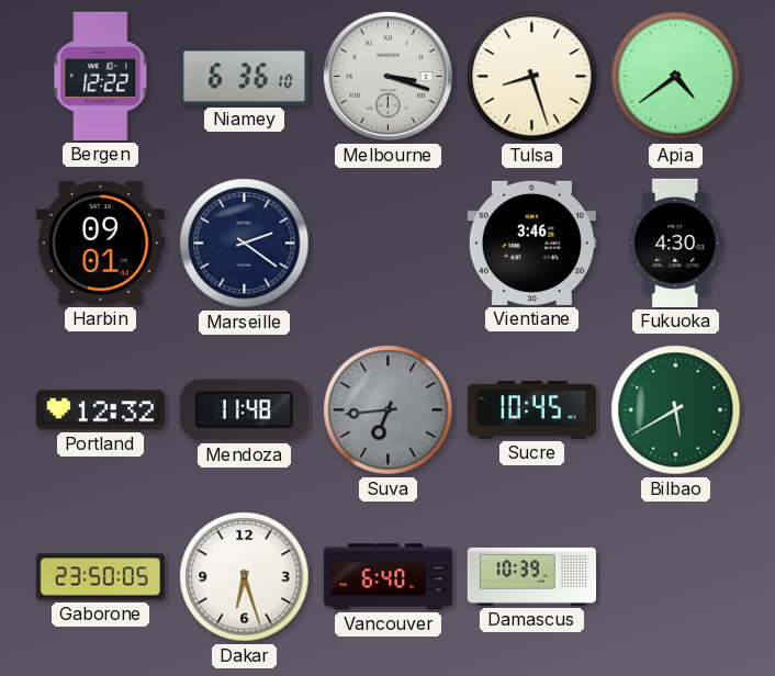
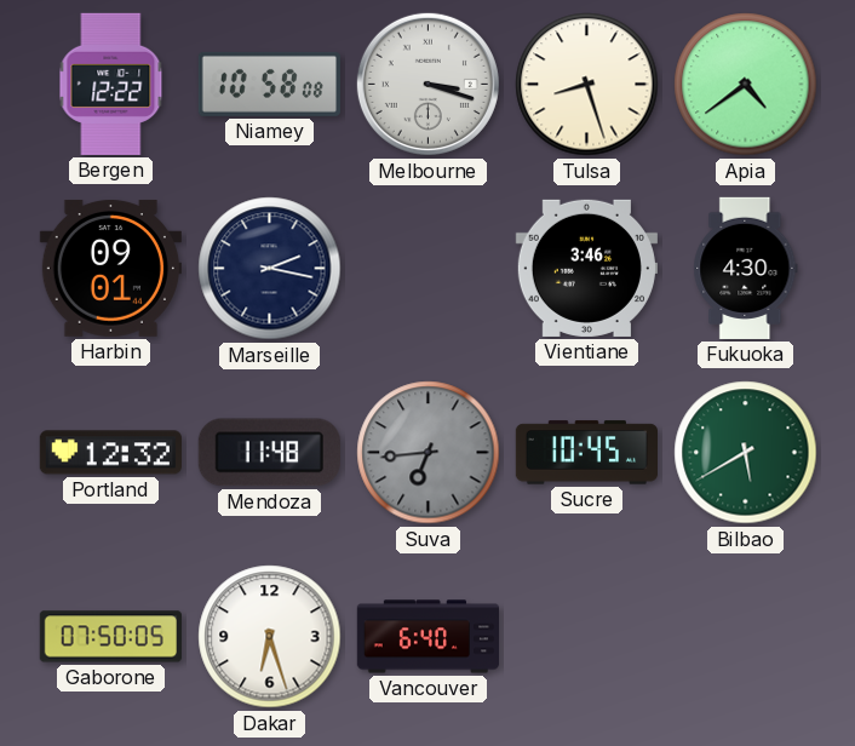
Niamey: 6:36 -> 10:58
Marseille: 2:21 -> 2:17
Gaborone: 23:50 -> 07:50
Damascus: 10:39 -> none
